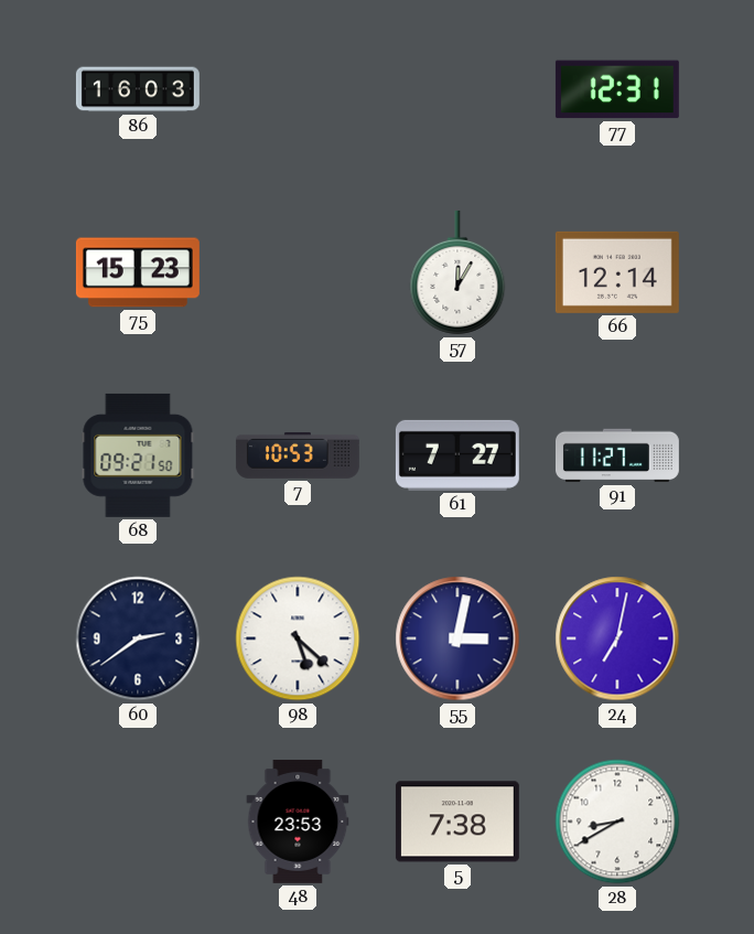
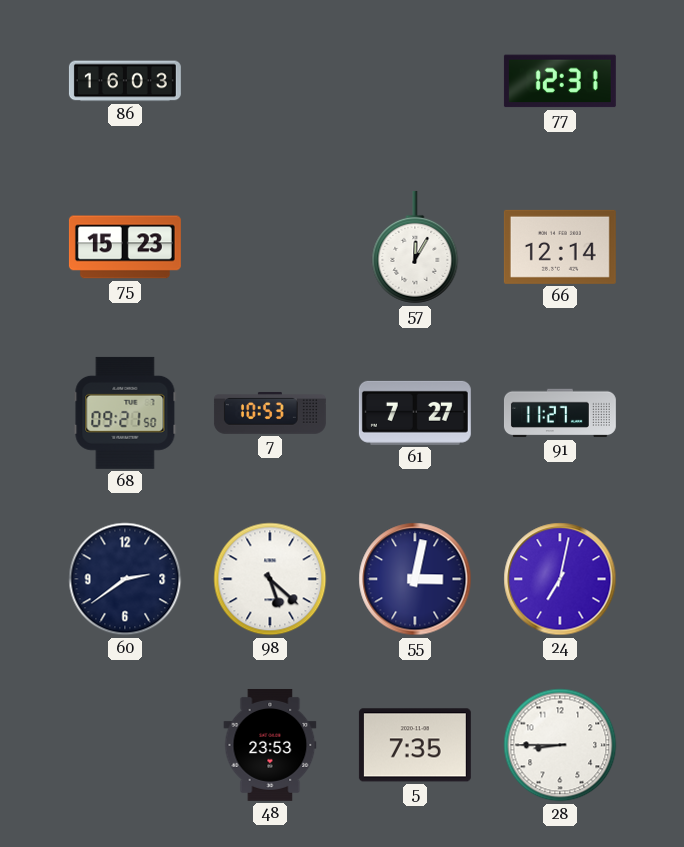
5: 7:38 -> 7:35
28: 8:40 -> 8:45
